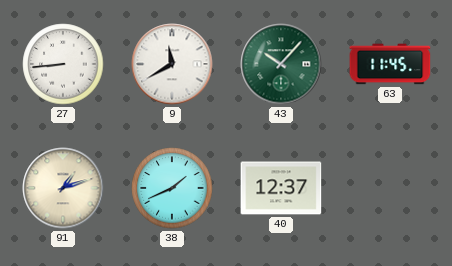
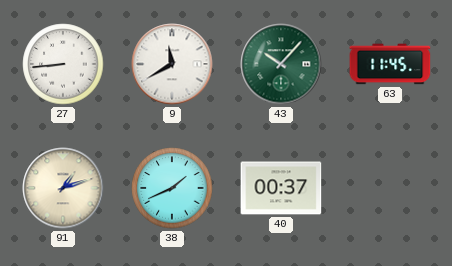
40: 12:37 -> 00:37
